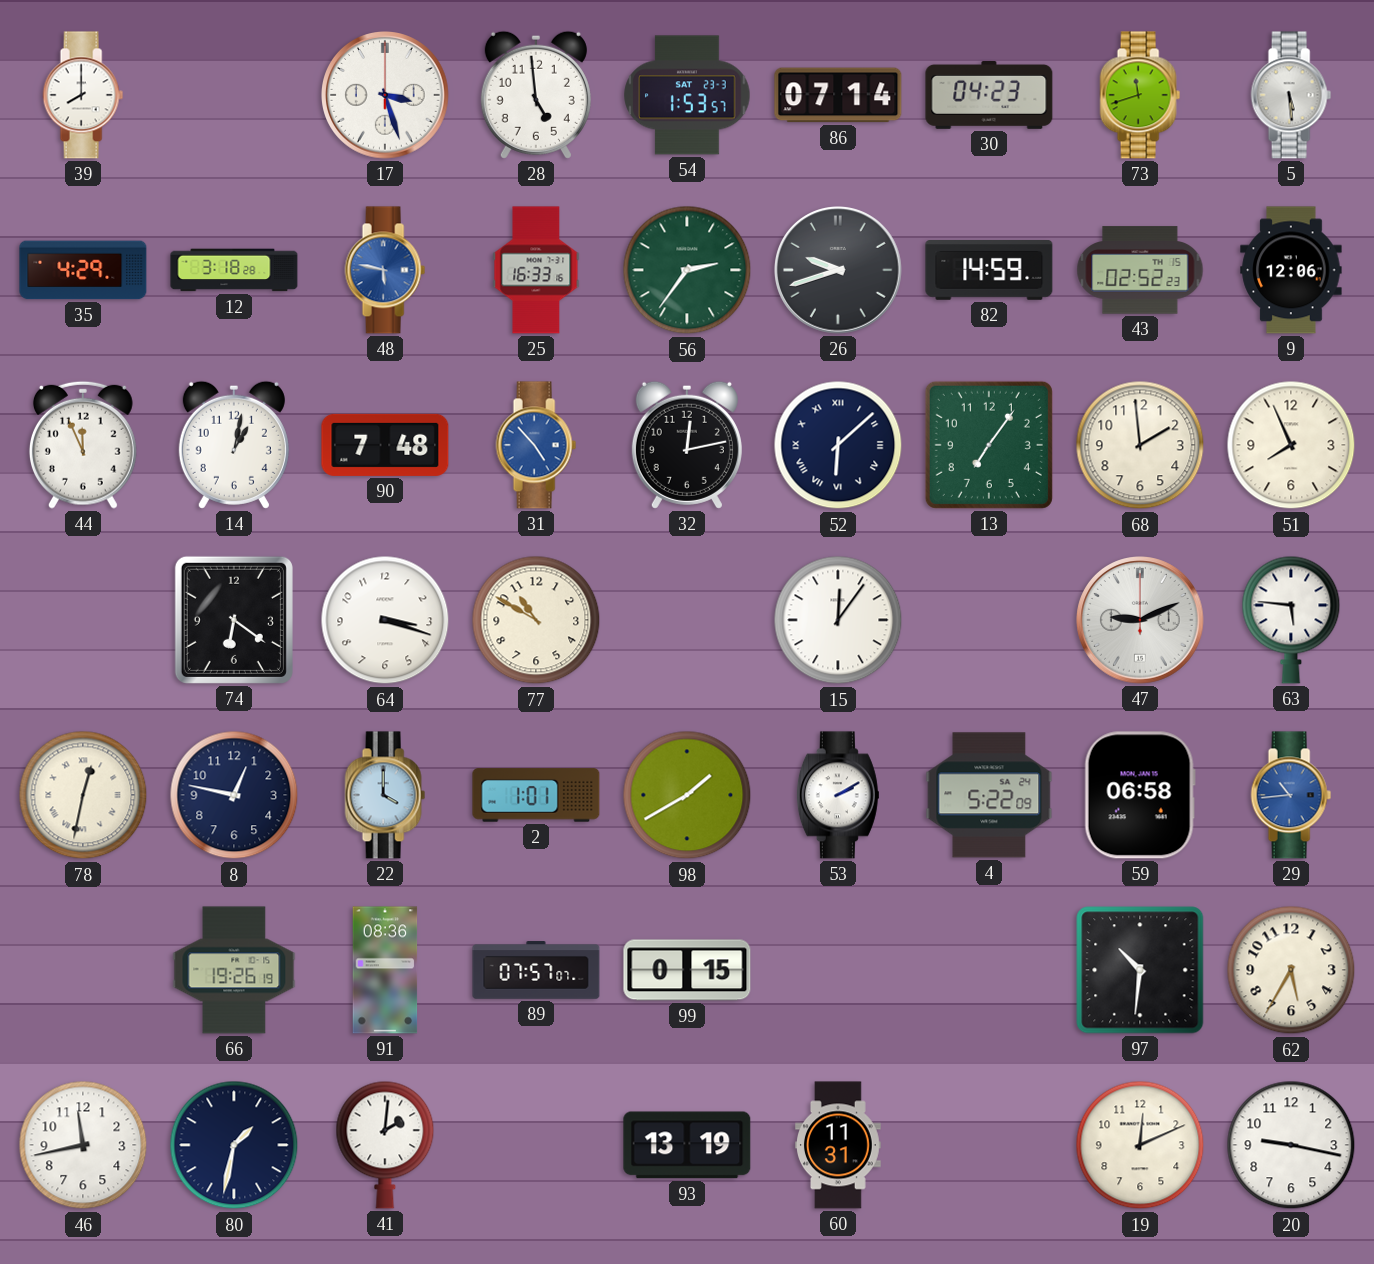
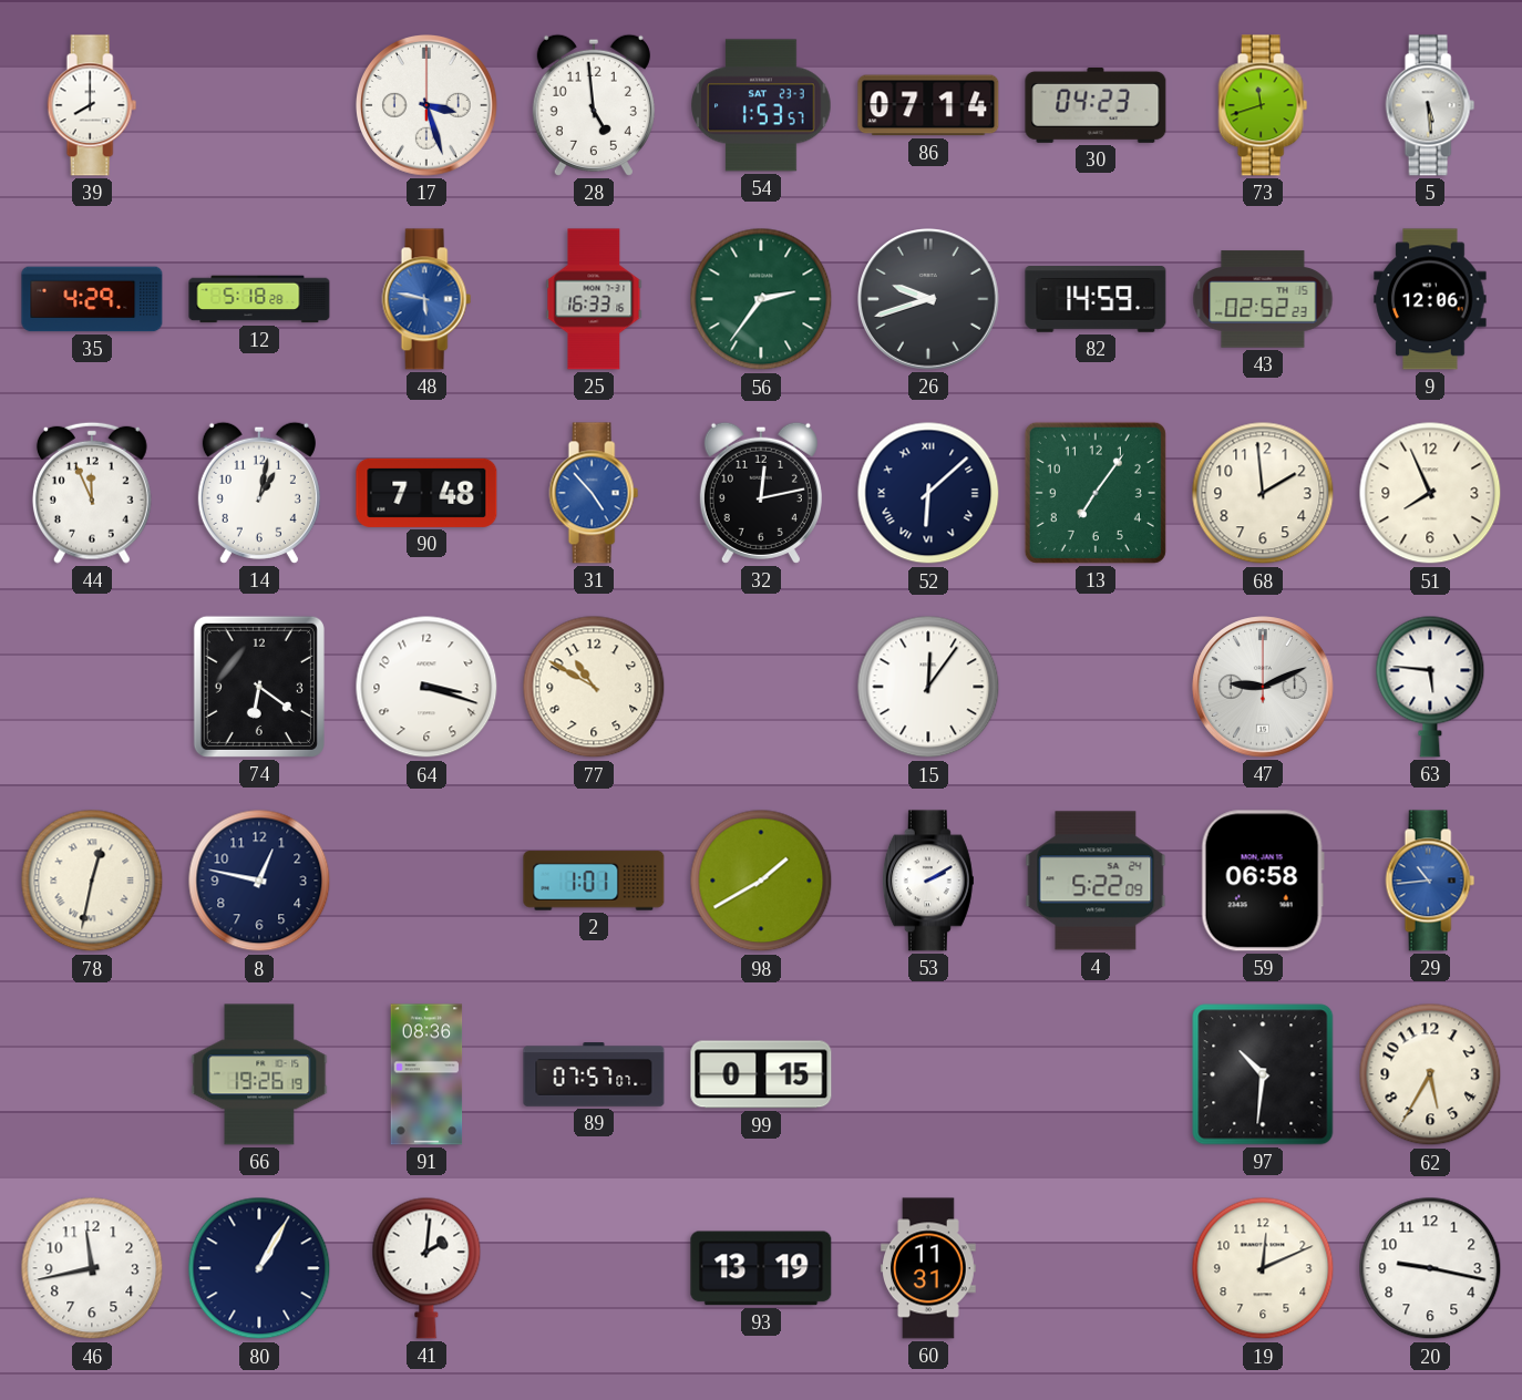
12: 3:18 -> 5:18
22: 4:00 -> none
80: 1:32 -> 1:05
